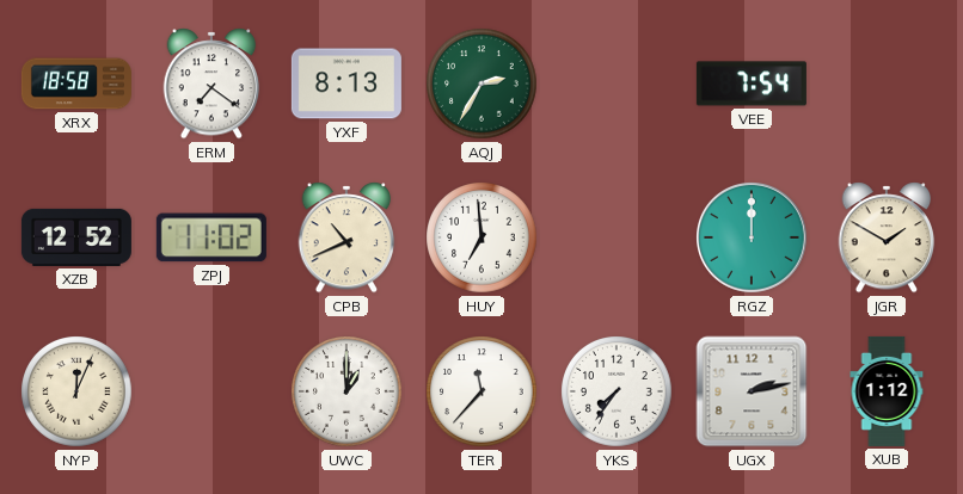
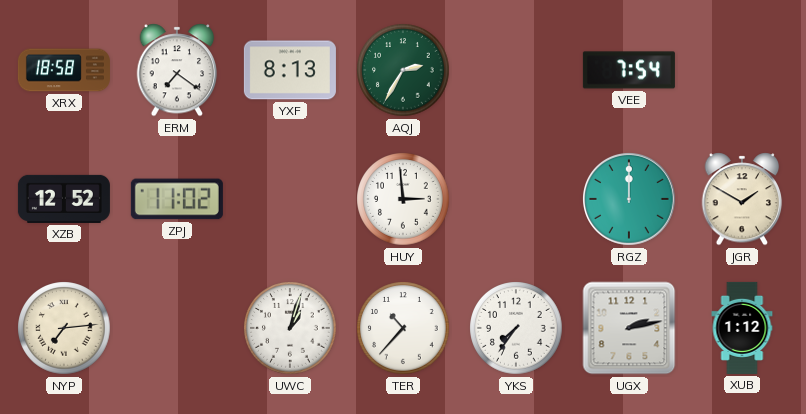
CPB: 10:41 -> none
HUY: 6:59 -> 2:59
NYP: 12:04 -> 7:14
UWC: 1:00 -> 1:03
TER: 11:37 -> 10:37
